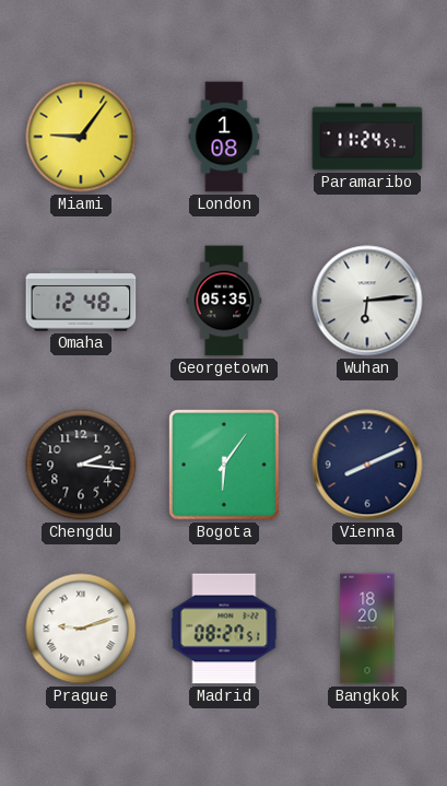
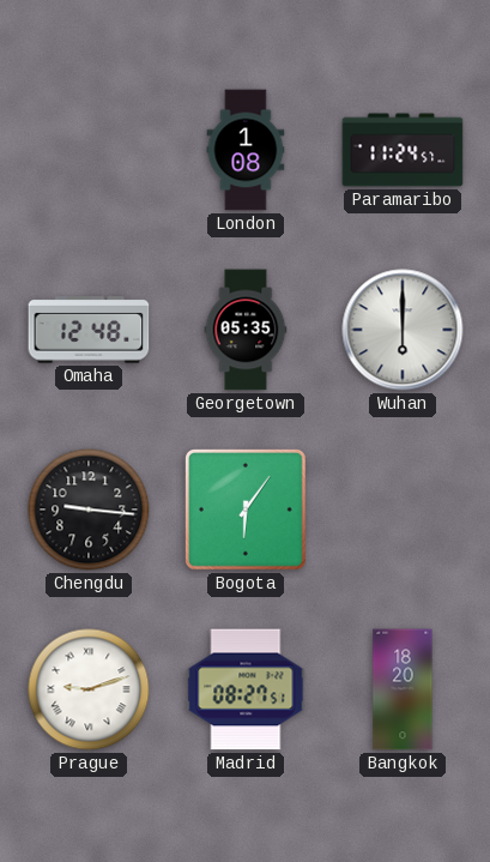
Miami: 9:06 -> none
Wuhan: 6:14 -> 6:00
Chengdu: 2:16 -> 9:16
Vienna: 8:11 -> none
